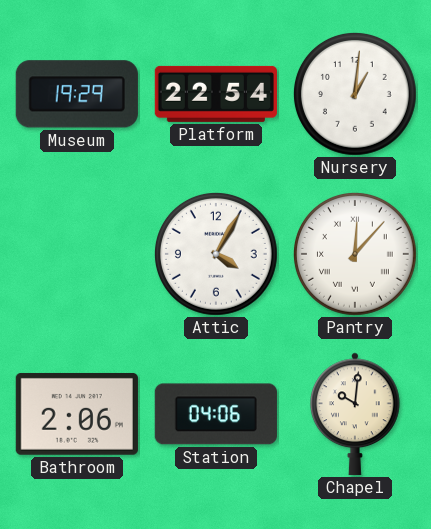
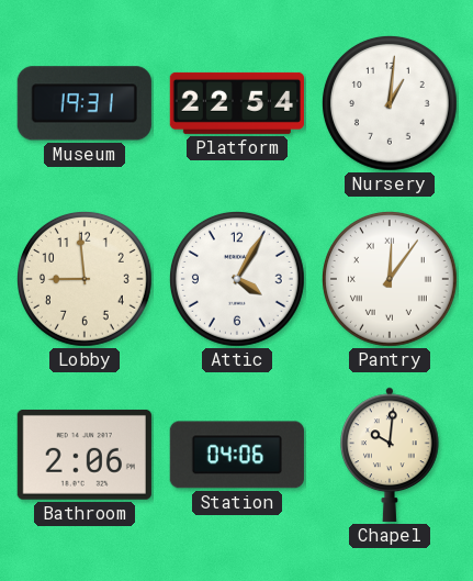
Museum: 19:29 -> 19:31
Lobby: none -> 8:59
Pantry: 12:07 -> 12:06
